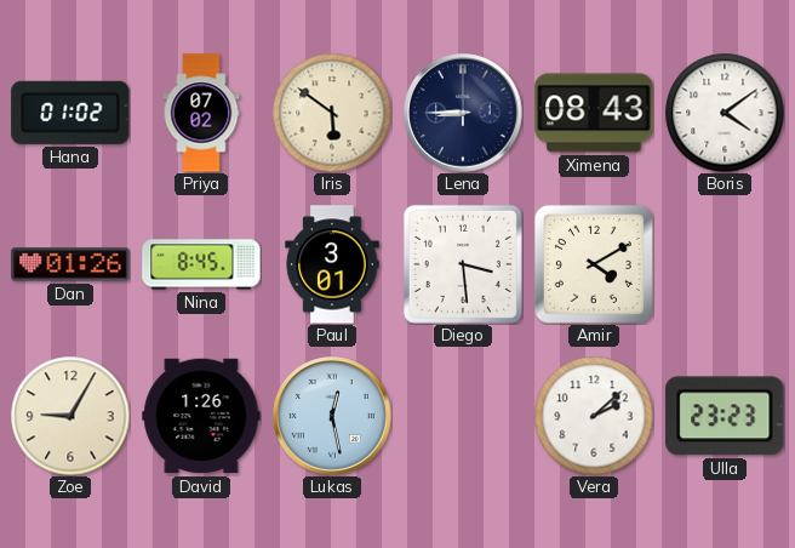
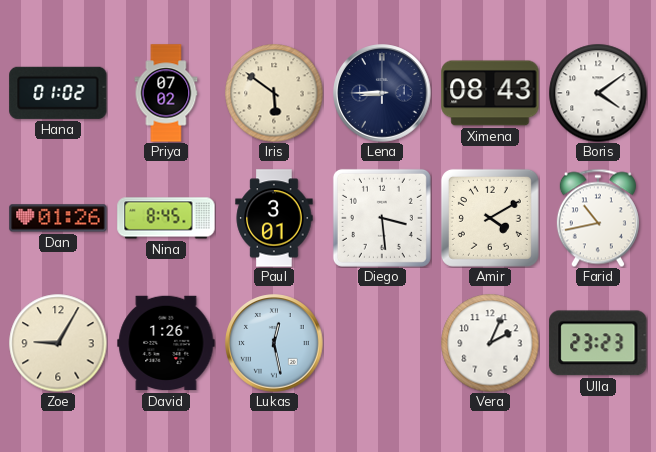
Farid: none -> 10:43
Vera: 2:08 -> 2:04
